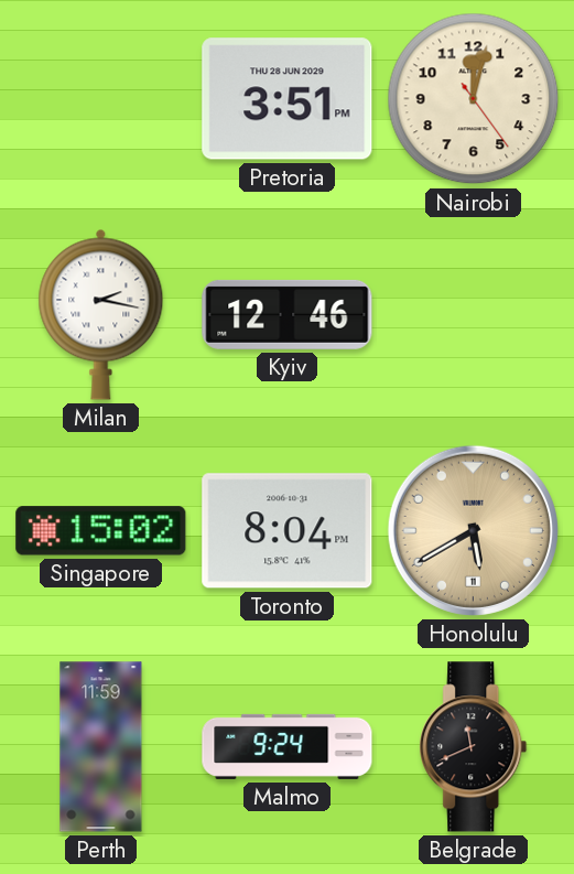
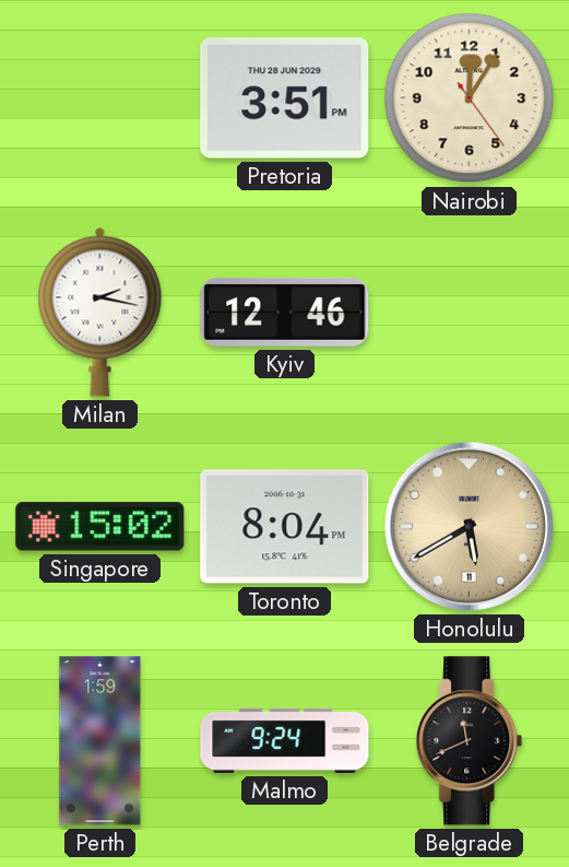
Nairobi: 12:02 -> 12:05
Perth: 11:59 -> 1:59
